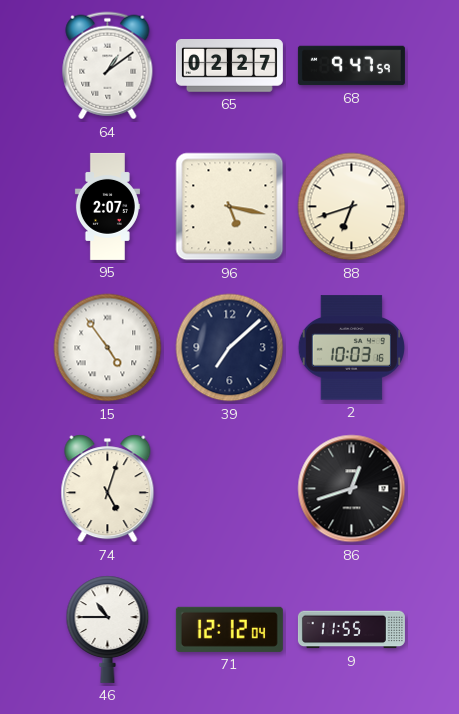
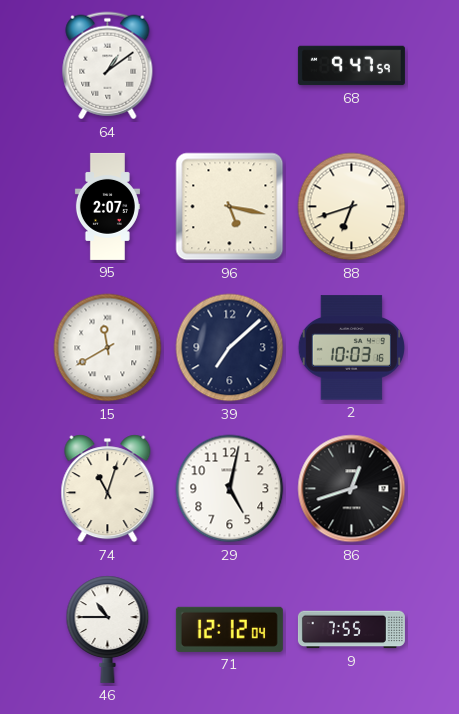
65: 02:27 -> none
15: 4:54 -> 11:40
74: 5:03 -> 11:03
29: none -> 5:02
9: 11:55 -> 7:55
